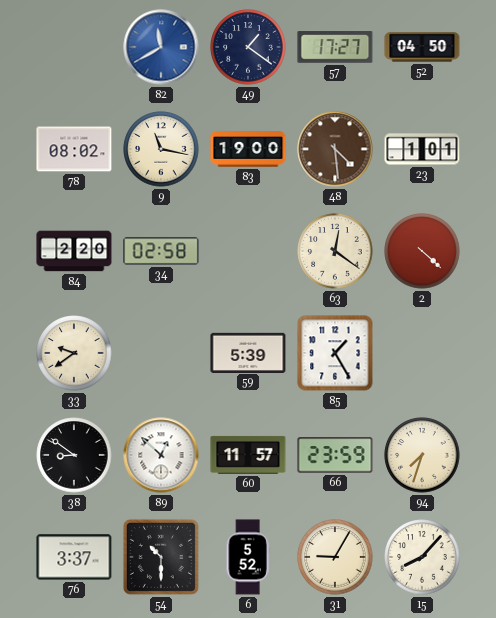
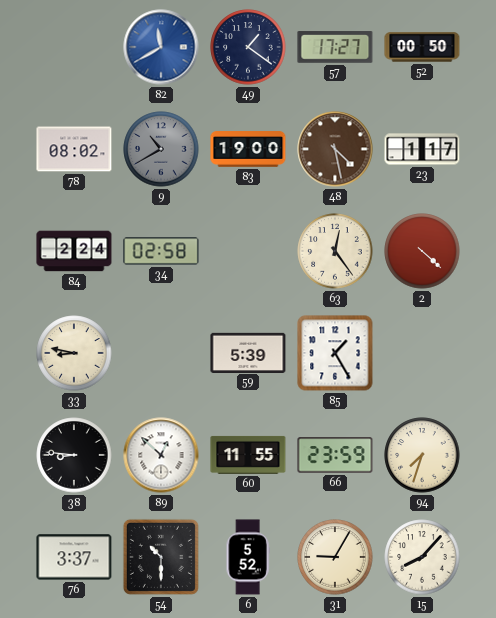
52: 04:50 -> 00:50
9: 11:17 -> 10:40
9 dial: cream -> grey
48: 4:29 -> 4:28
23: 1:01 -> 1:17
84: 2:20 -> 2:24
63: 12:21 -> 12:24
33: 9:39 -> 8:47
38: 8:51 -> 8:46
60: 11:57 -> 11:55
